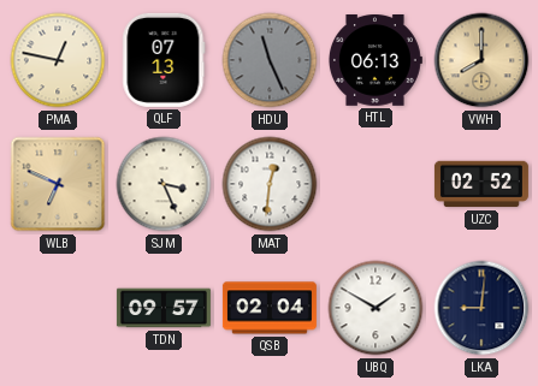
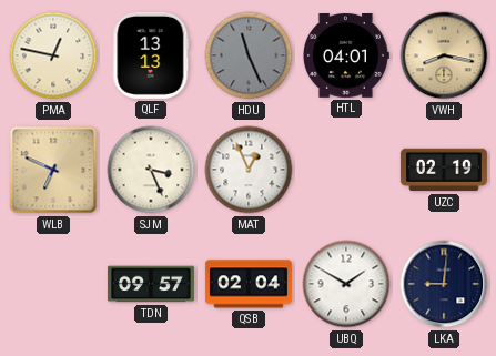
QLF: 07:13 -> 13:13
HTL: 06:13 -> 04:01
VWH: 8:00 -> 8:17
MAT: 12:31 -> 12:56
UZC: 02:52 -> 02:19
